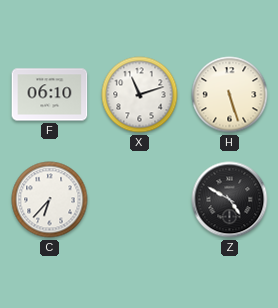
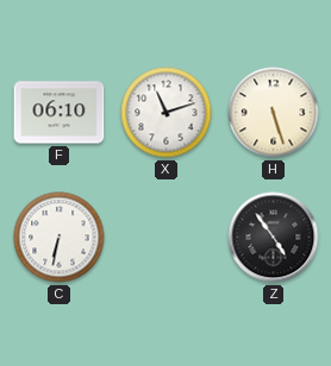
C: 6:37 -> 6:32
Z: 4:50 -> 4:54
